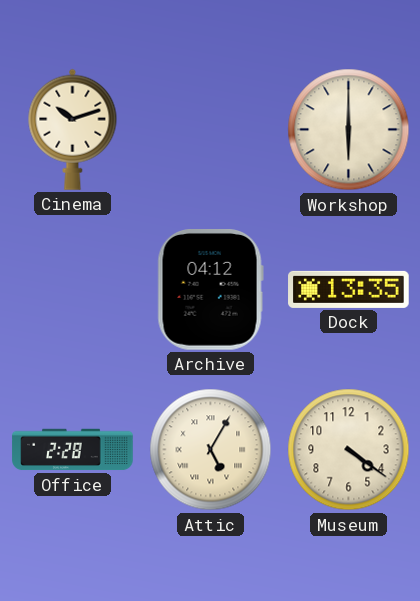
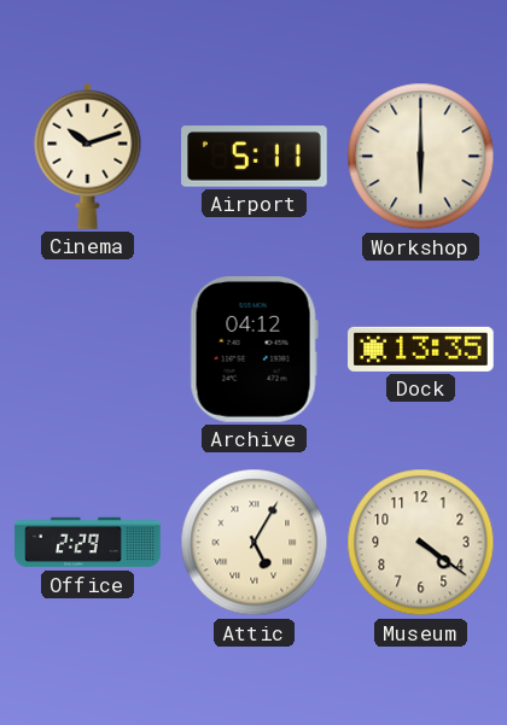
Airport: none -> 5:11
Office: 2:28 -> 2:29
